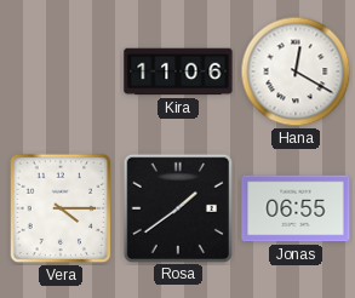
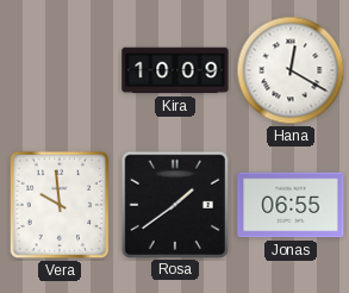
Kira: 11:06 -> 10:09
Vera: 4:15 -> 9:59
